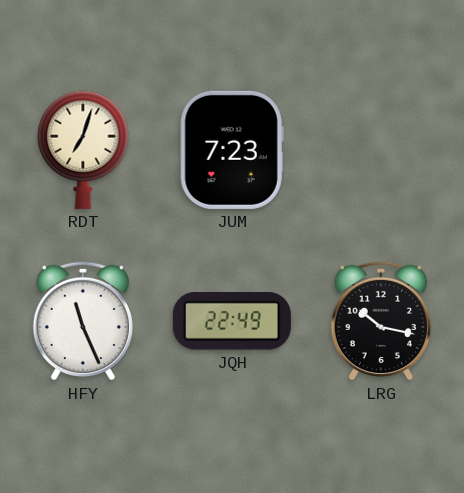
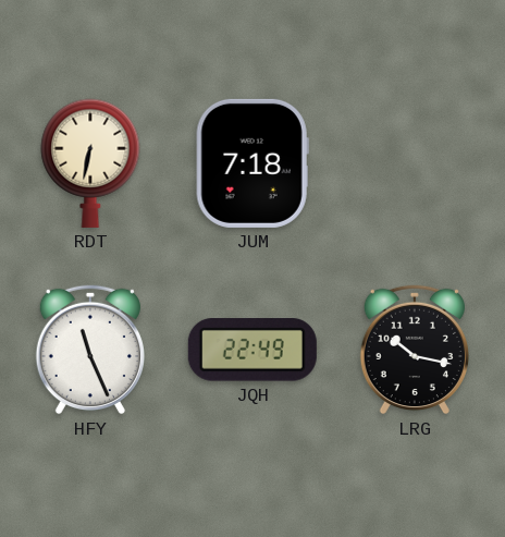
RDT: 7:03 -> 6:32
JUM: 7:23 -> 7:18
